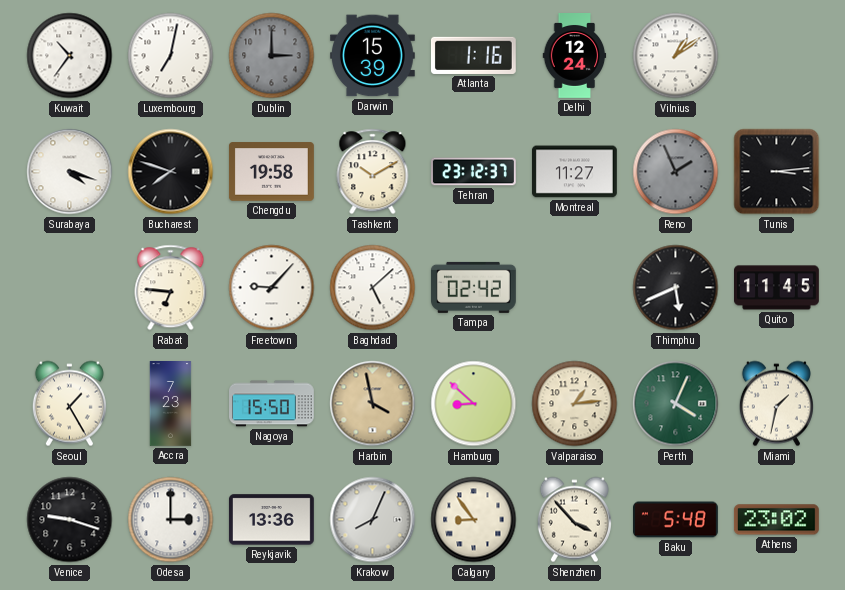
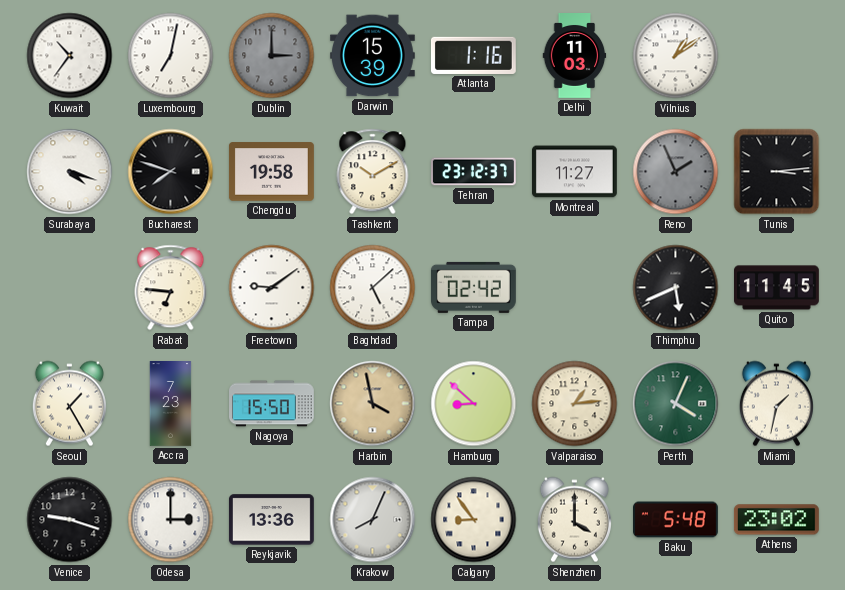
Delhi: 12:24 -> 11:03
Freetown: 9:07 -> 9:09
Shenzhen: 3:53 -> 4:00
